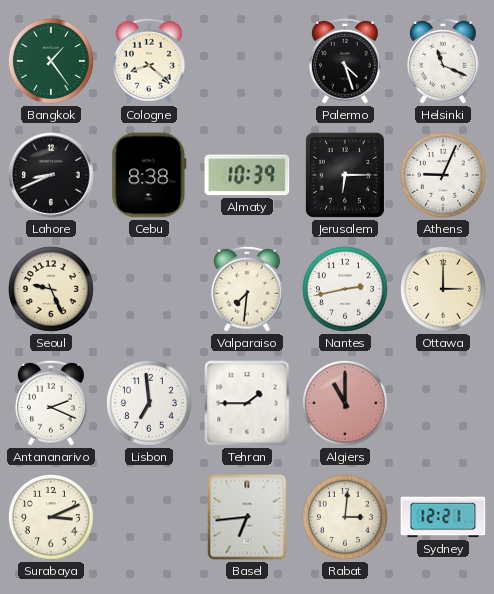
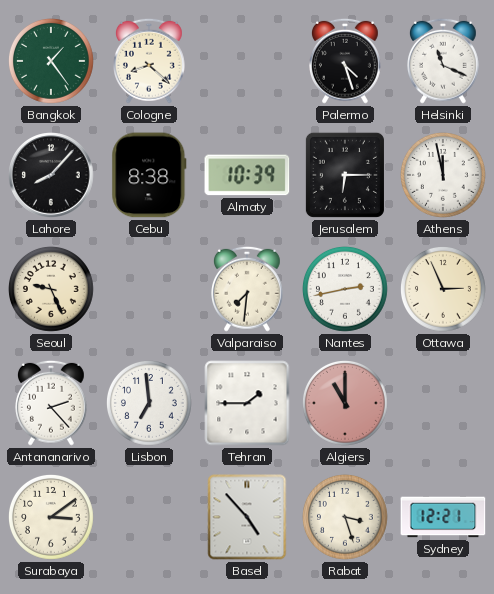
Lahore: 8:41 -> 8:07
Athens: 9:04 -> 11:58
Ottawa: 3:00 -> 2:56
Antananarivo: 2:19 -> 2:23
Surabaya: 3:11 -> 3:09
Basel: 6:44 -> 4:53
Rabat: 3:01 -> 3:27
